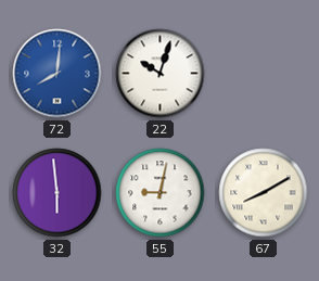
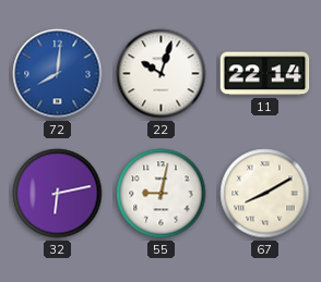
11: none -> 22:14
32: 5:59 -> 6:13
